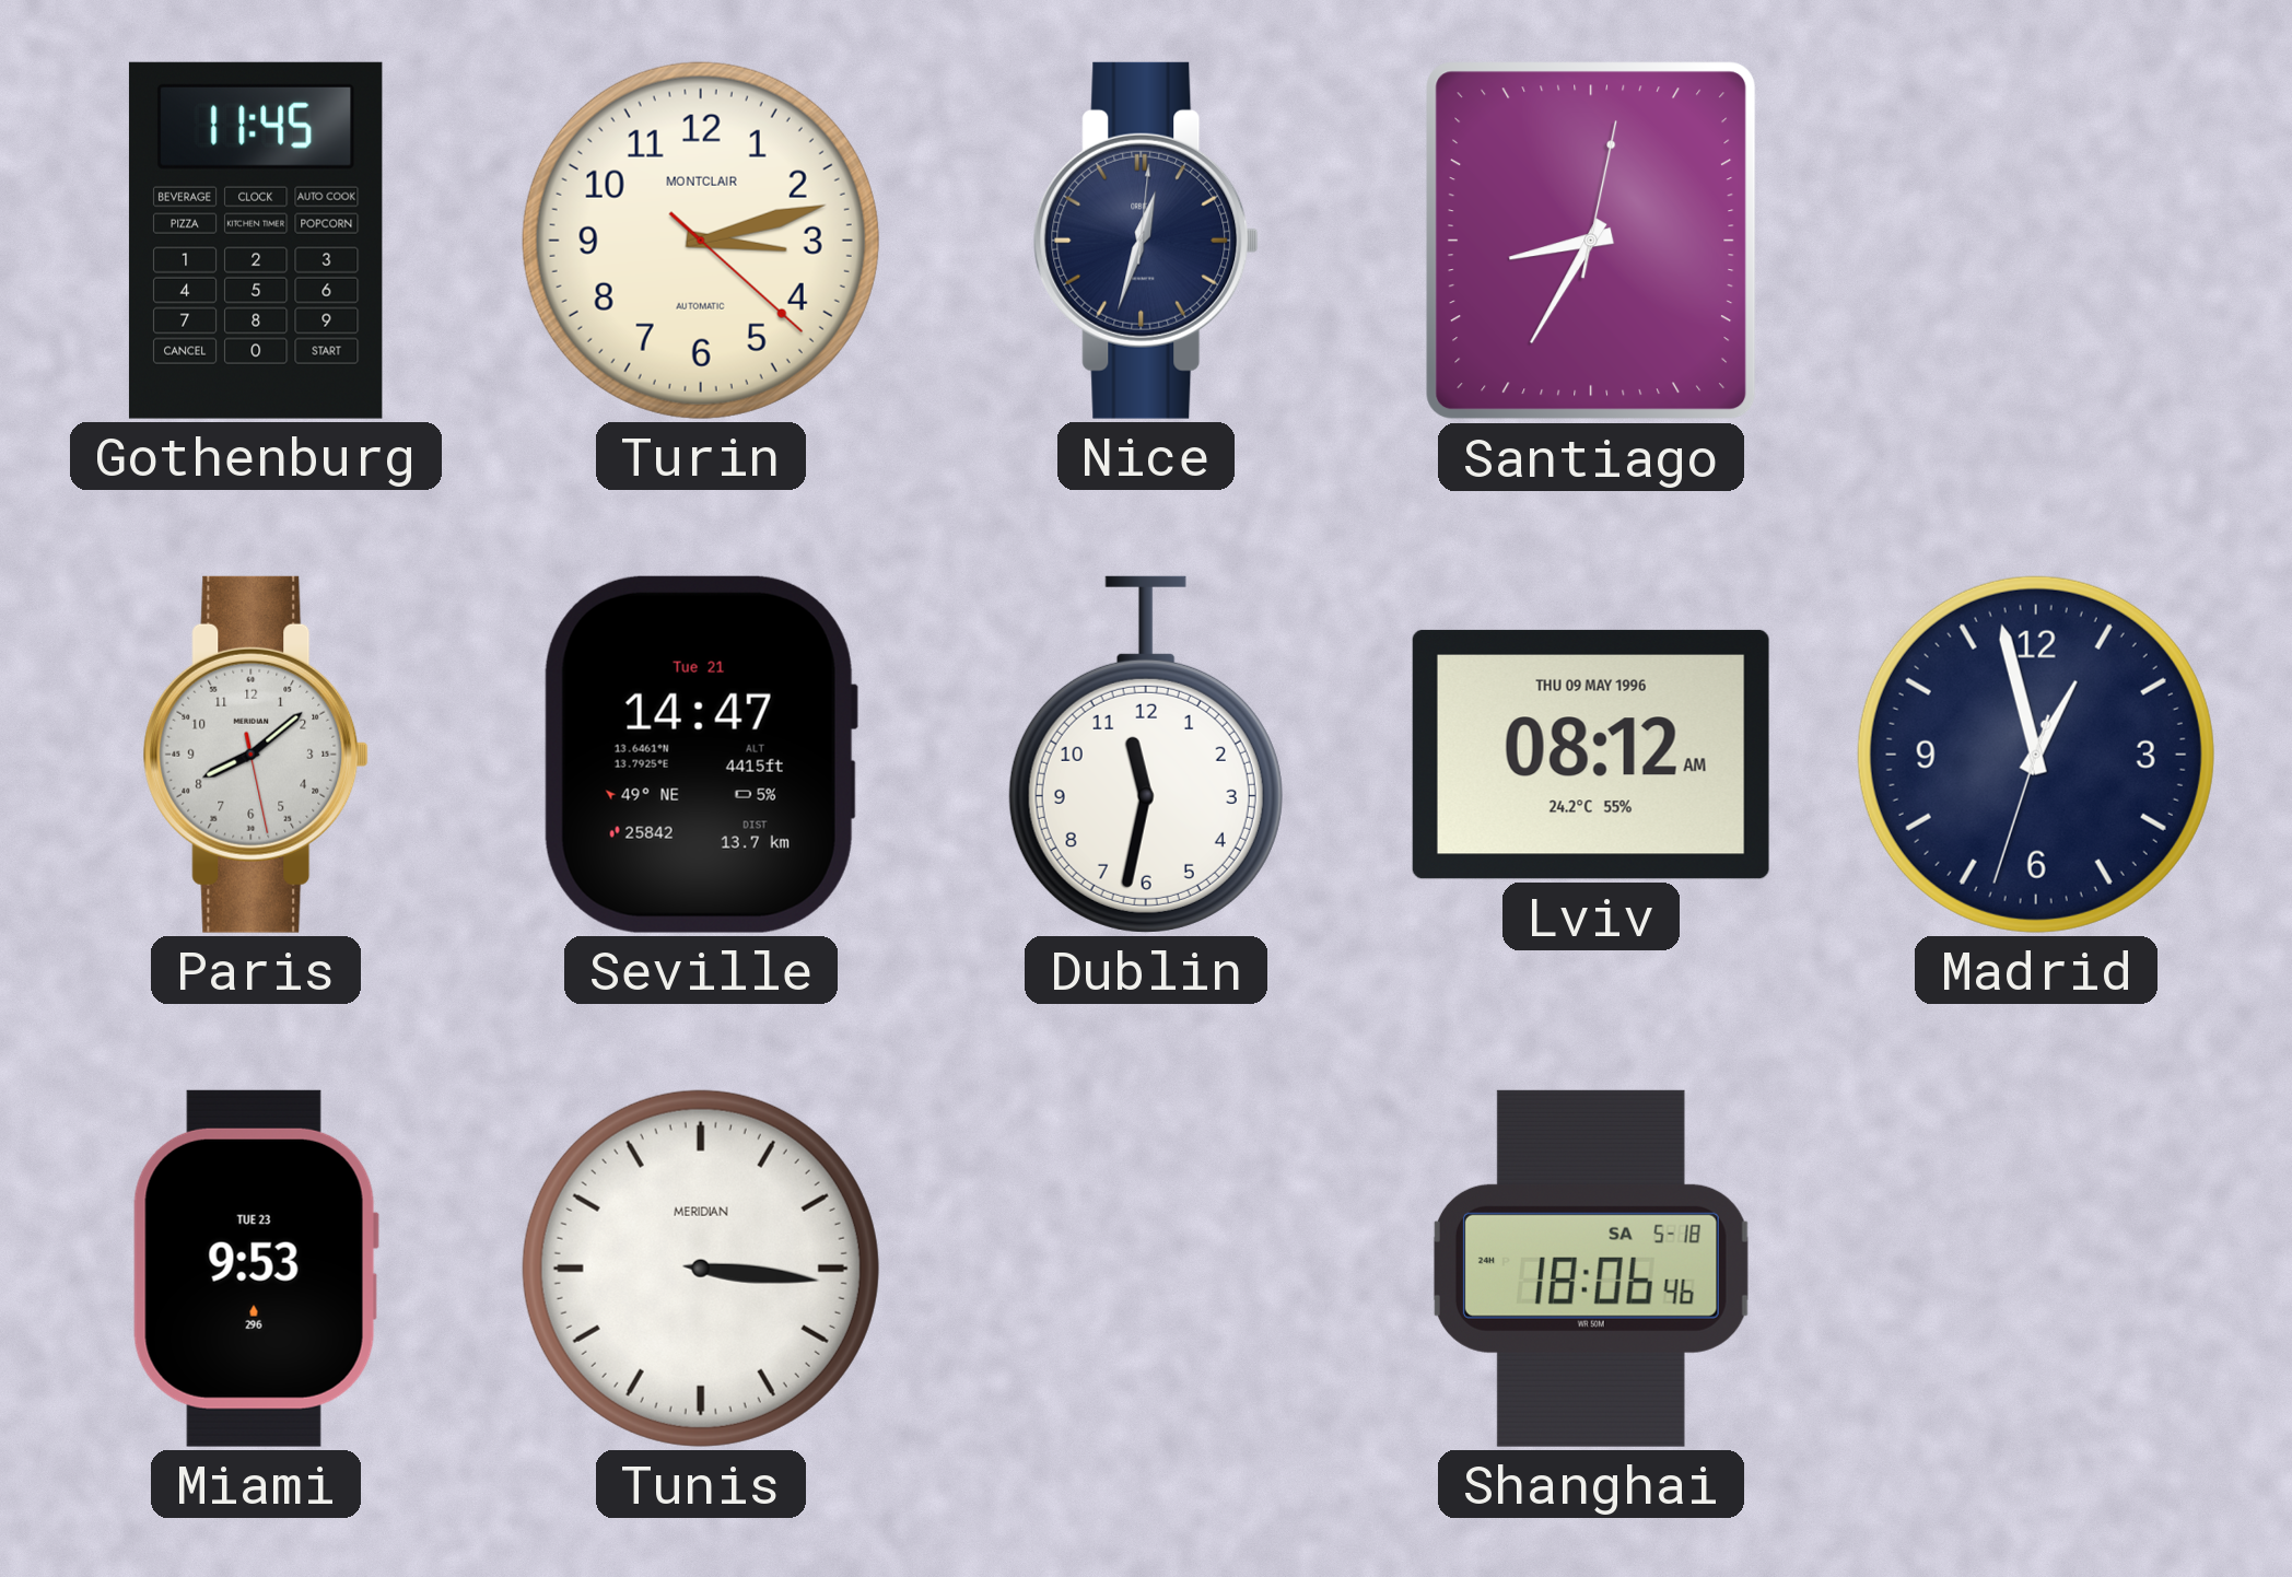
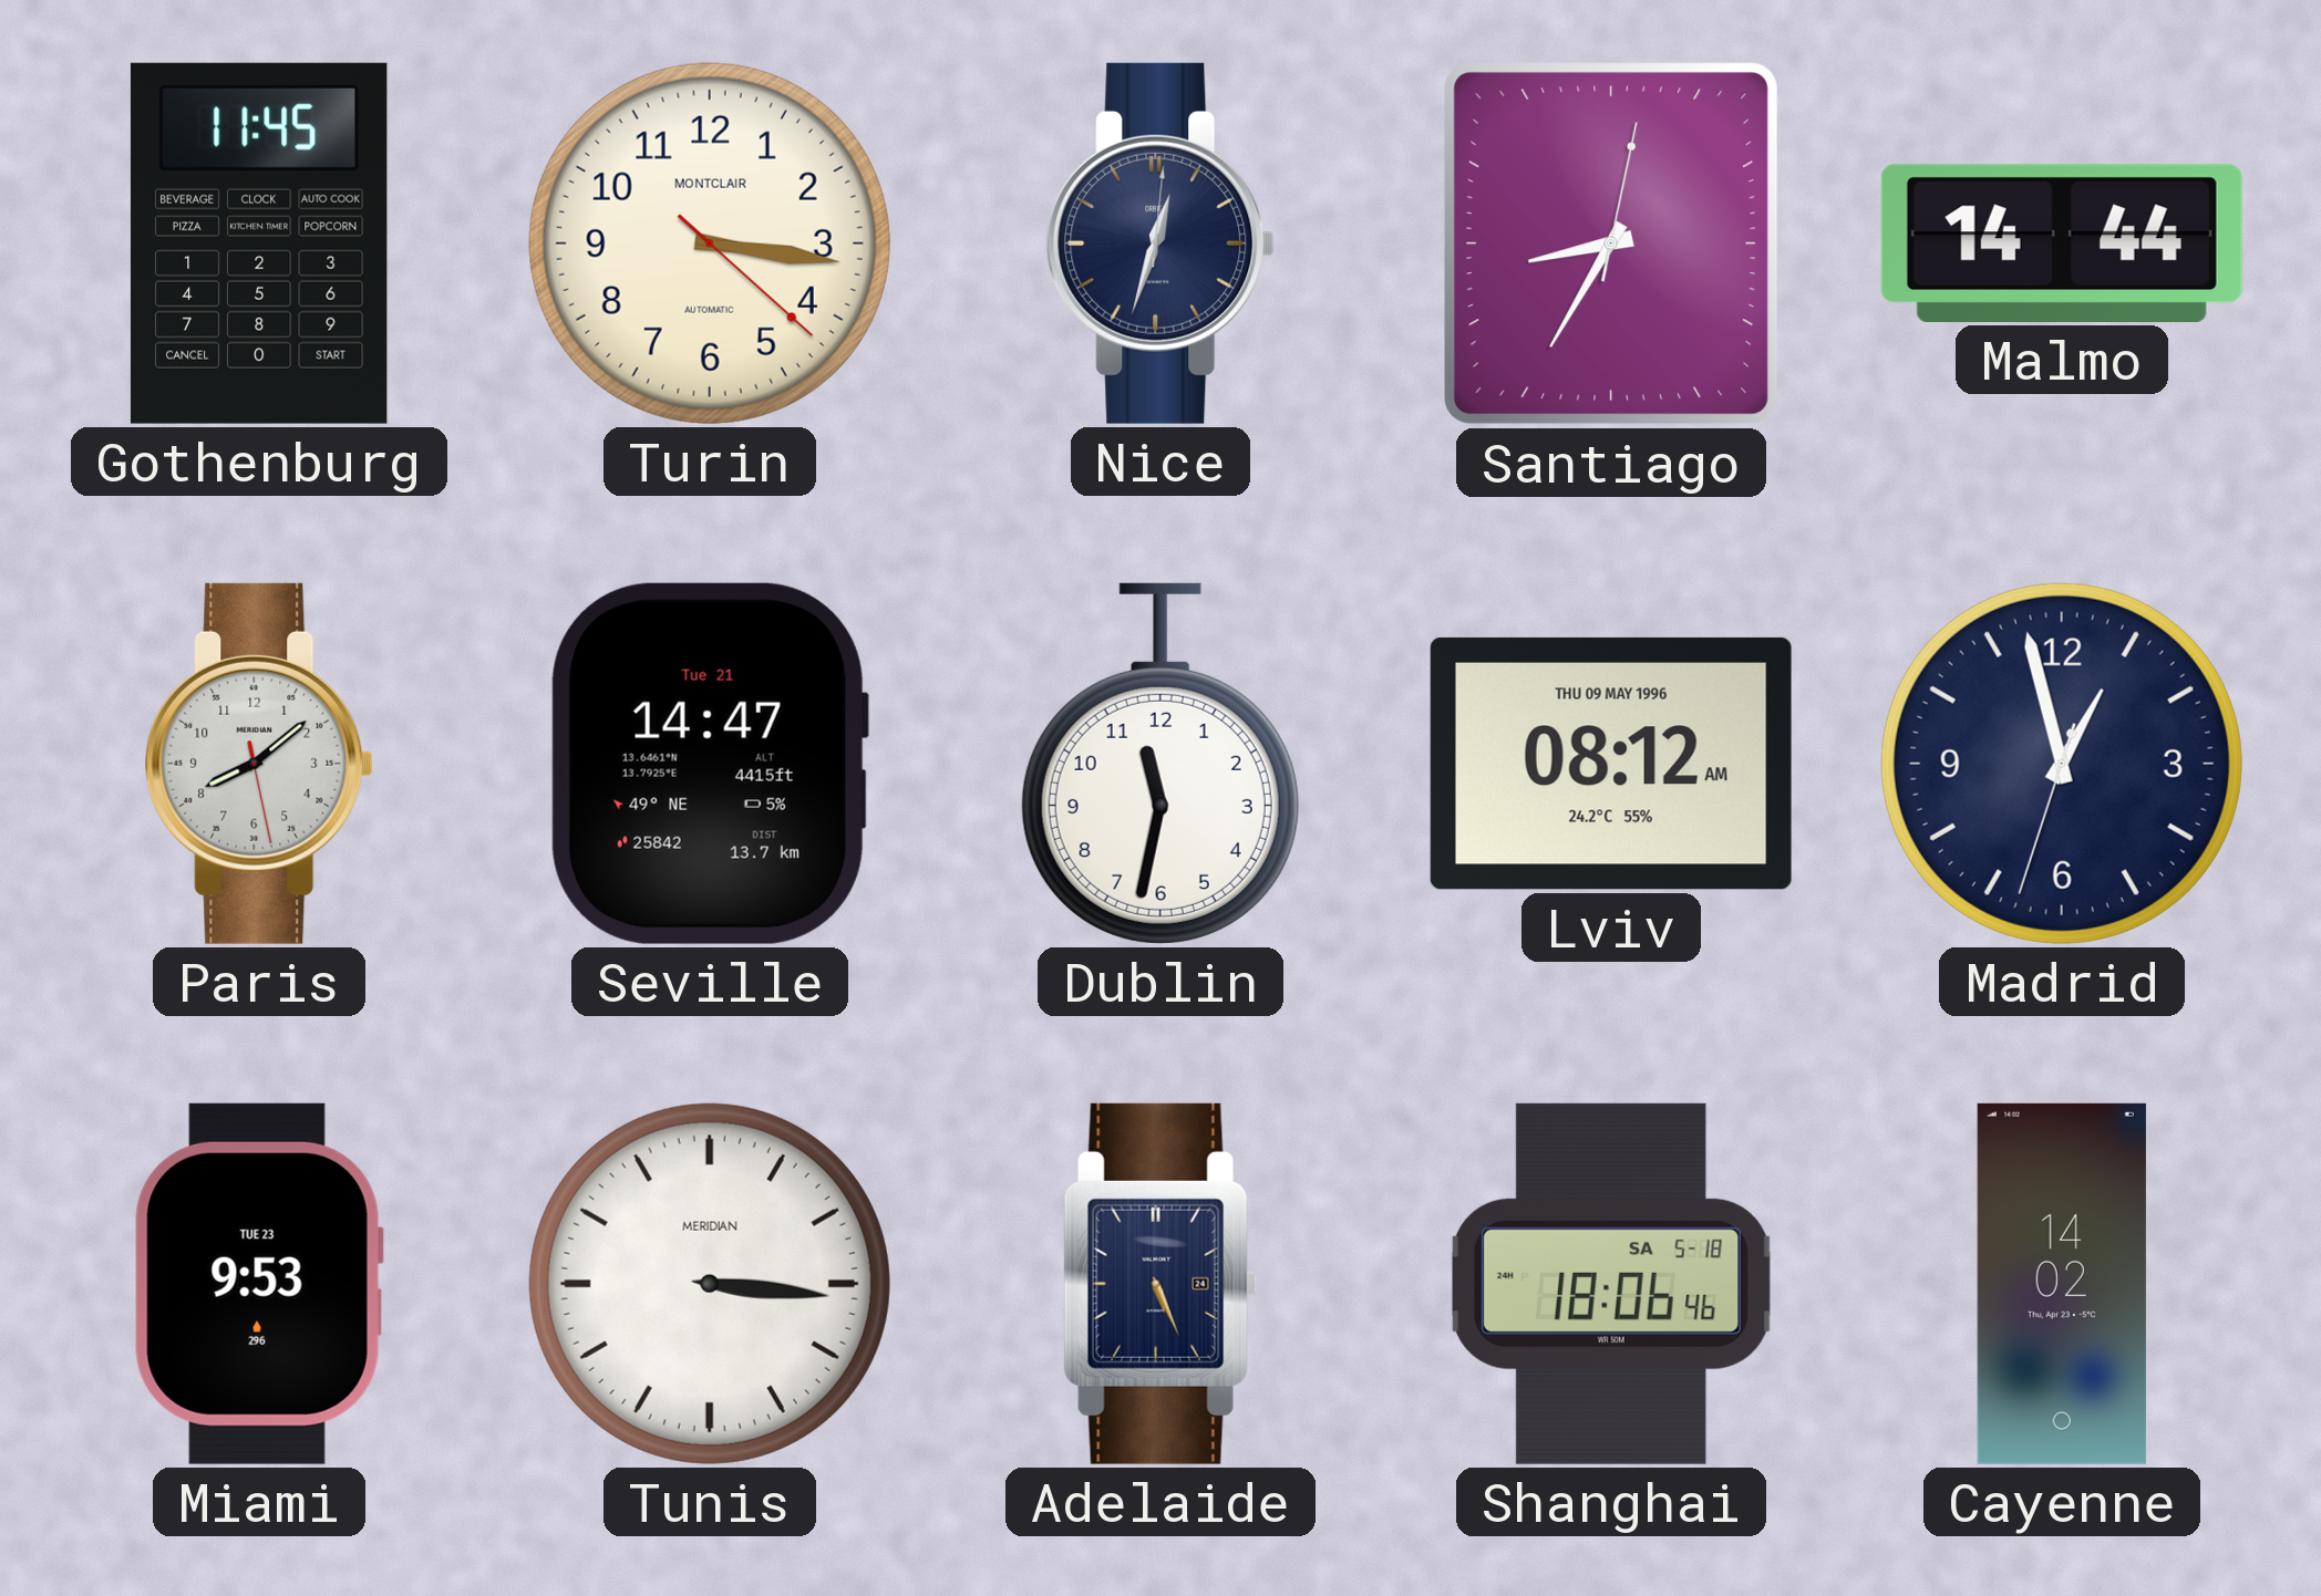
Turin: 3:12 -> 3:16
Malmo: none -> 14:44
Adelaide: none -> 5:26
Cayenne: none -> 14:02
